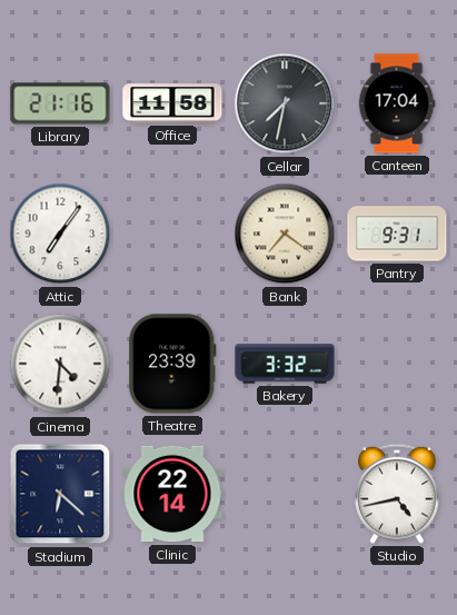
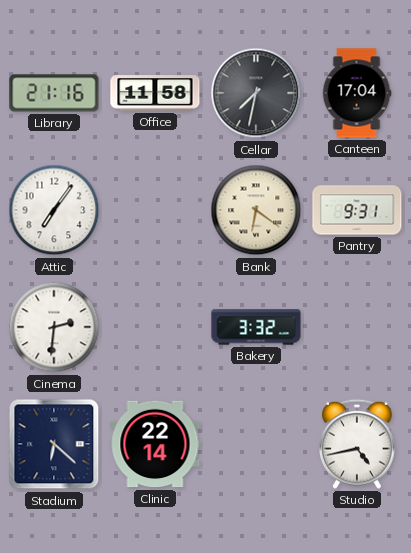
Bank: 7:21 -> 6:21
Cinema: 4:31 -> 2:31
Theatre: 23:39 -> none
